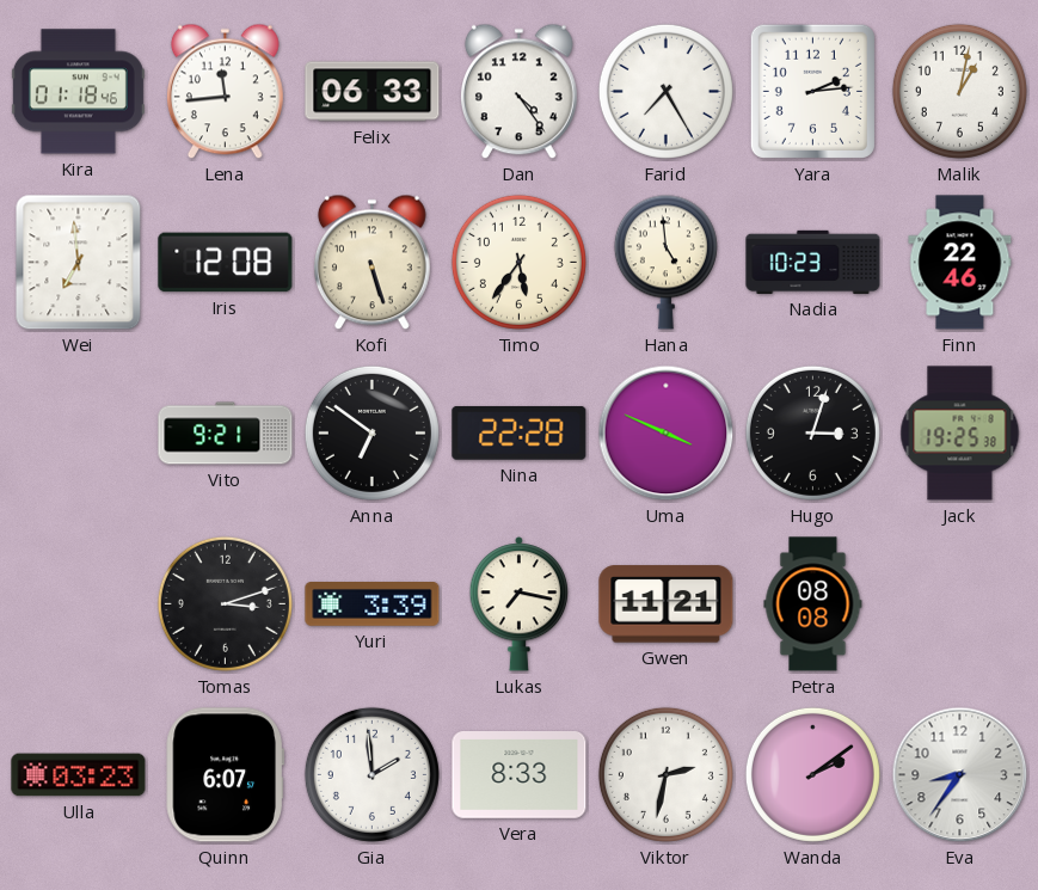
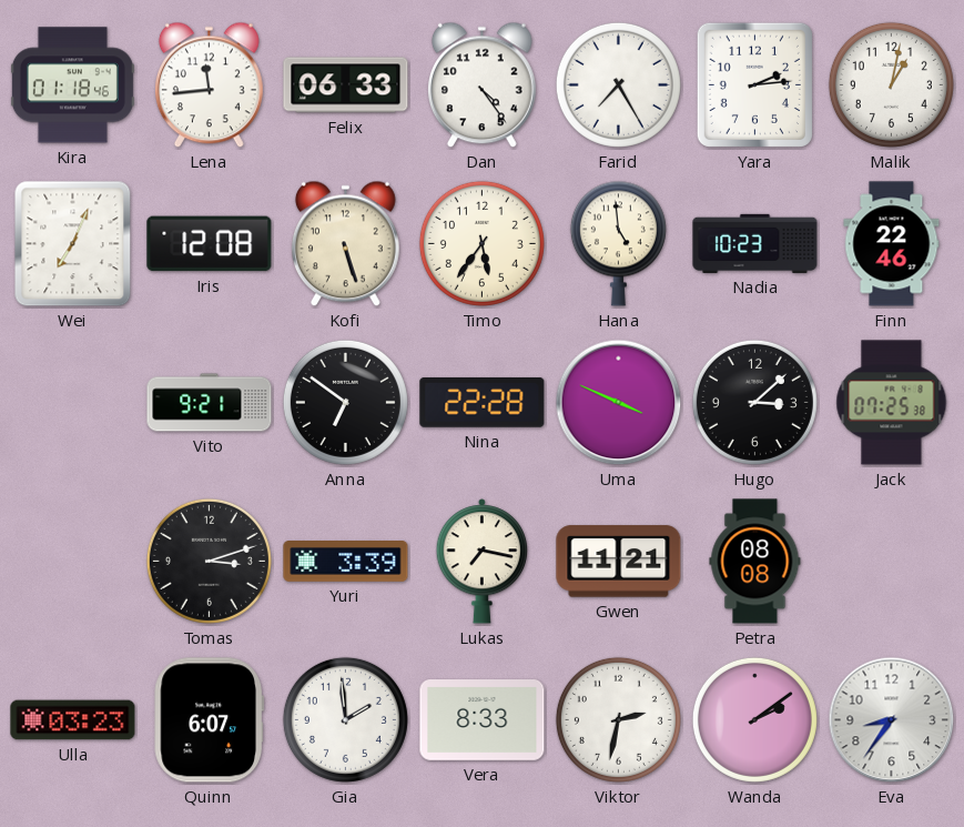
Wei: 6:59 -> 7:04
Hugo: 3:03 -> 3:08
Jack: 19:25 -> 07:25
